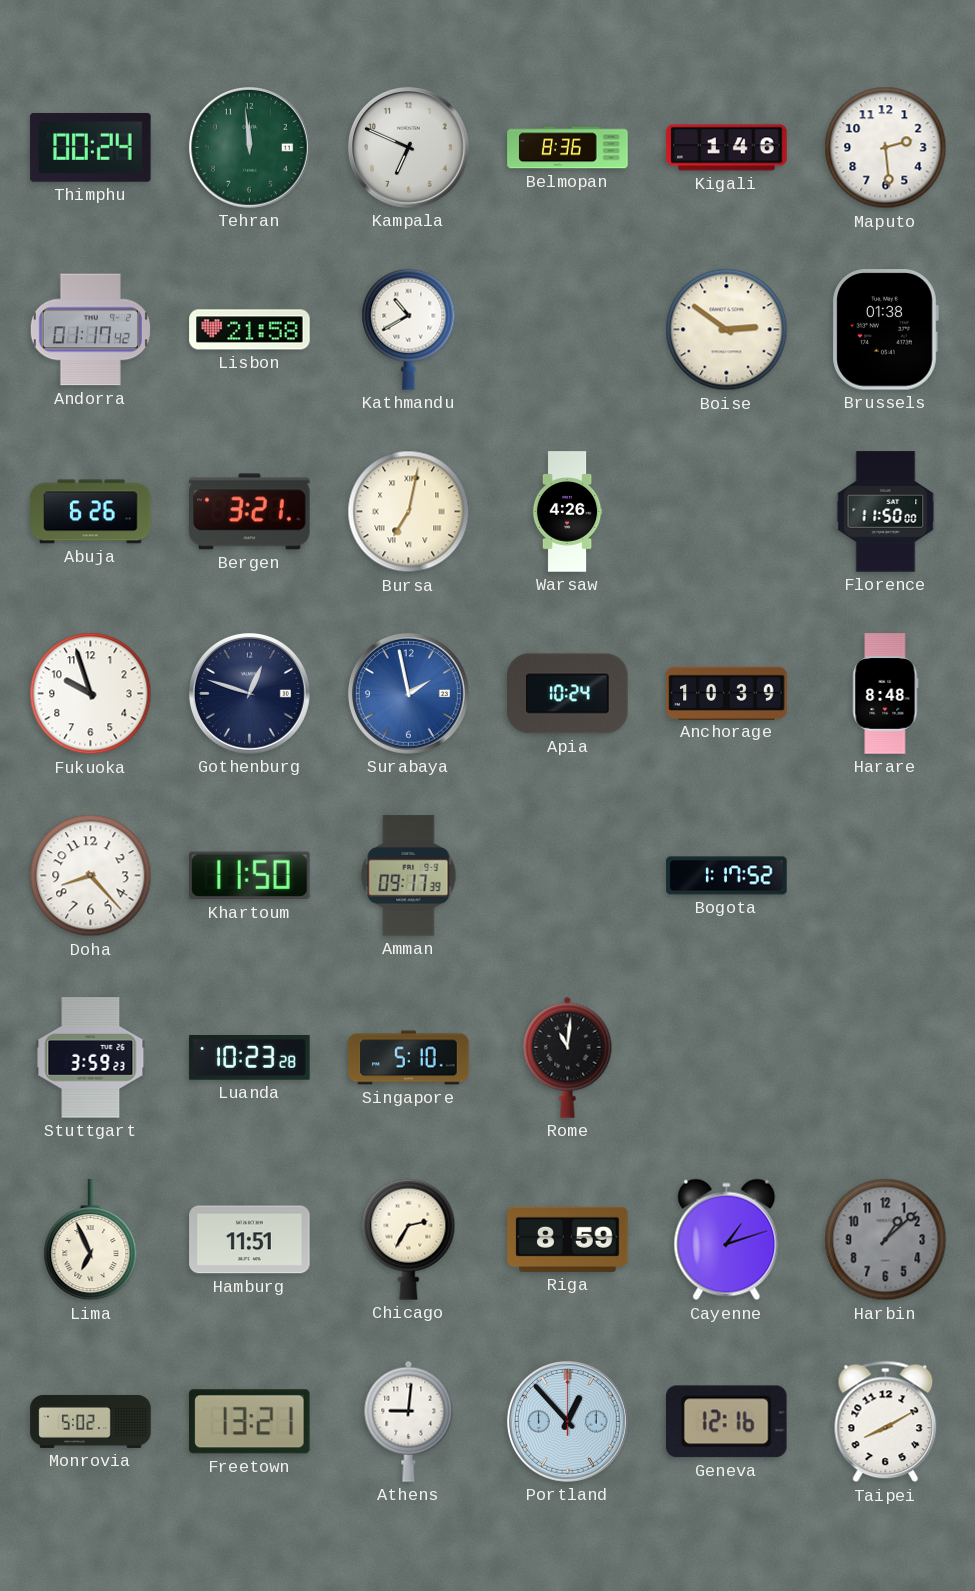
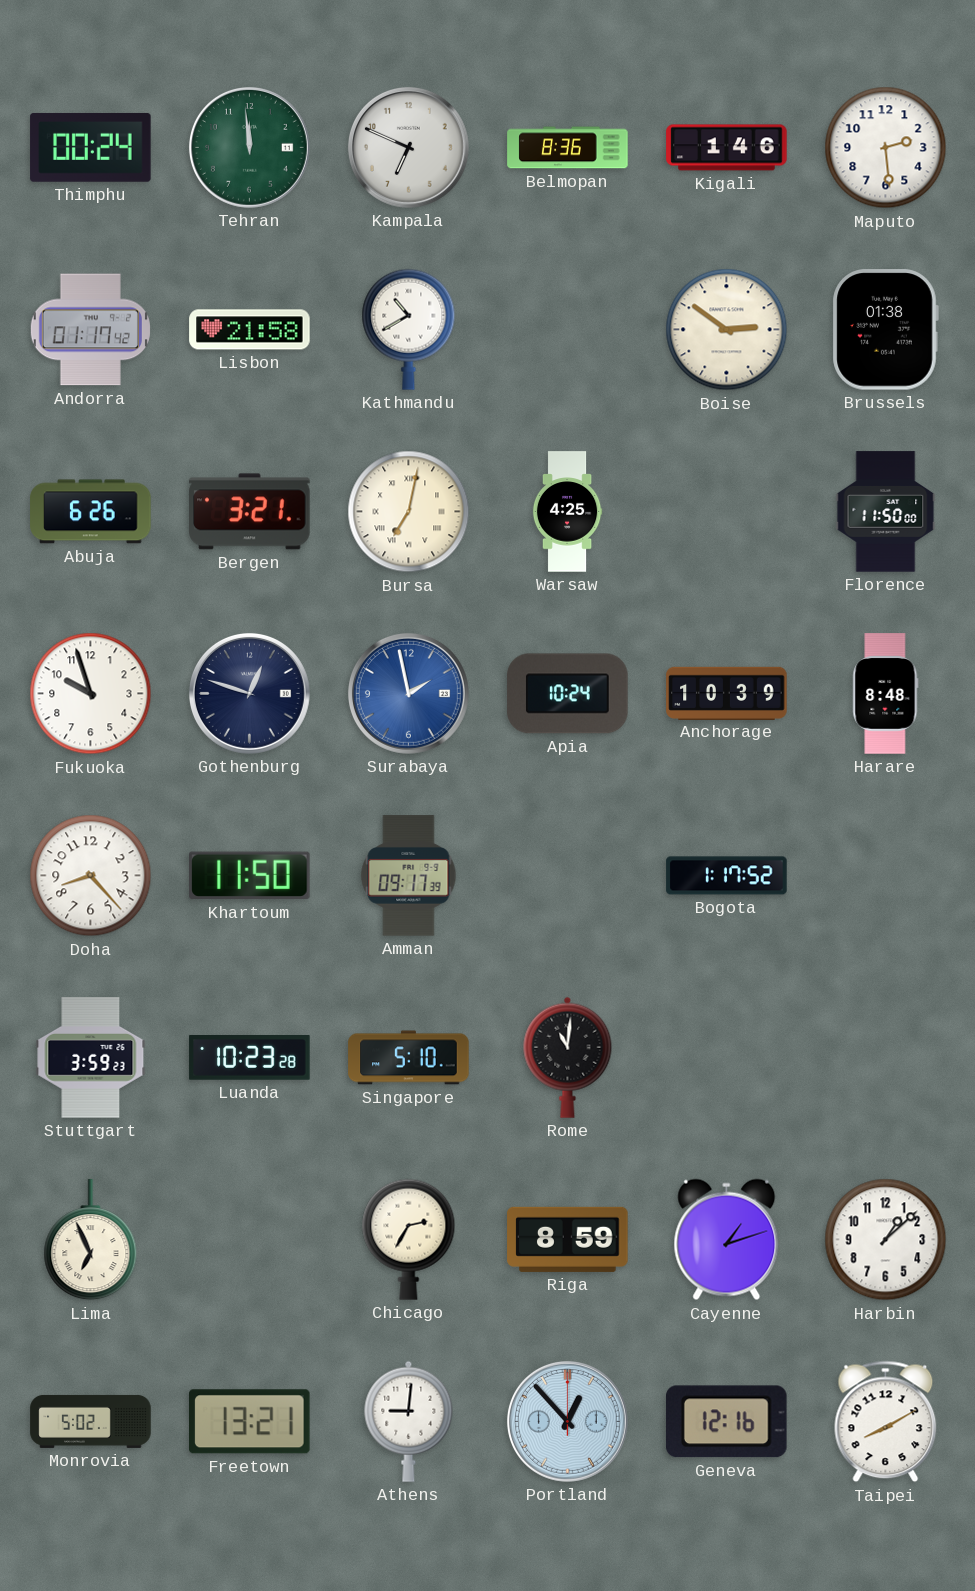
Warsaw: 4:26 -> 4:25
Hamburg: 11:51 -> none
Harbin dial: grey -> white
